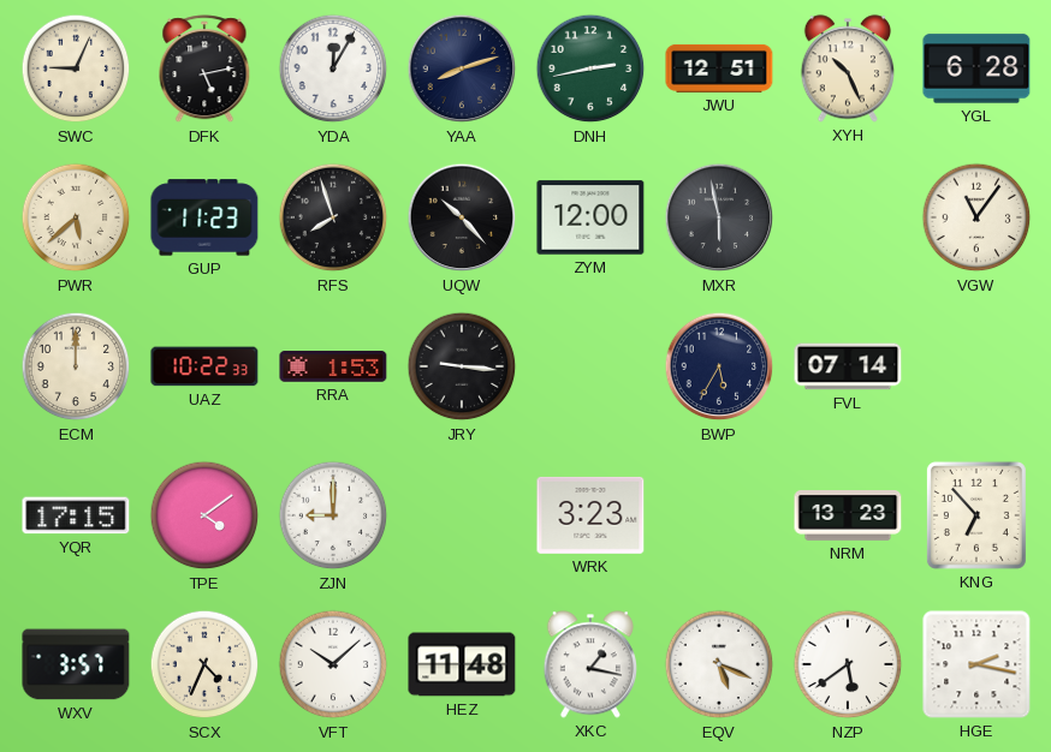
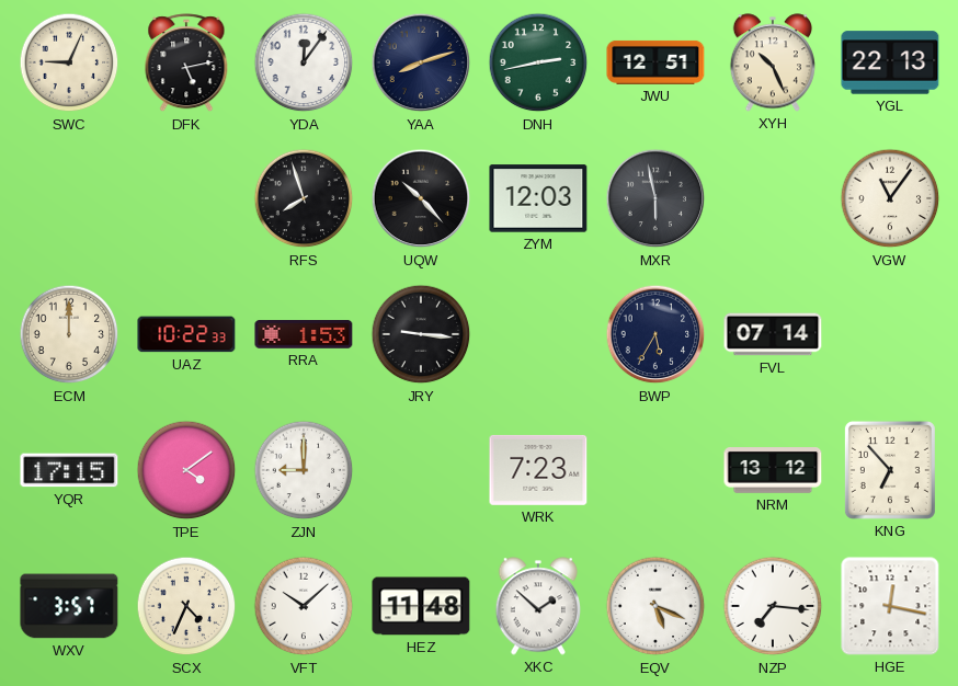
YDA: 12:05 -> 12:06
YGL: 6:28 -> 22:13
PWR: 5:38 -> none
GUP: 11:23 -> none
ZYM: 12:00 -> 12:03
WRK: 3:23 -> 7:23
NRM: 13:23 -> 13:12
XKC: 1:17 -> 1:52
NZP: 5:39 -> 7:16
HGE: 2:17 -> 12:17
